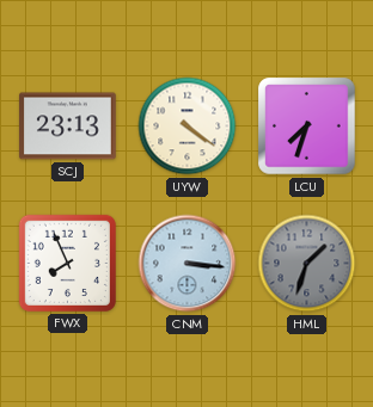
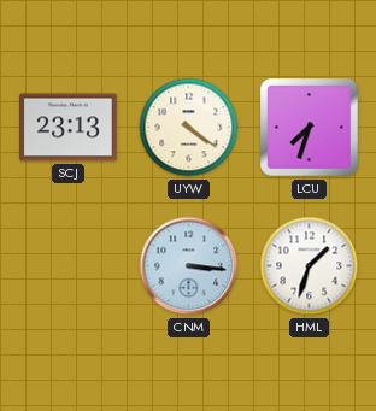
FWX: 7:56 -> none
HML dial: grey -> white
